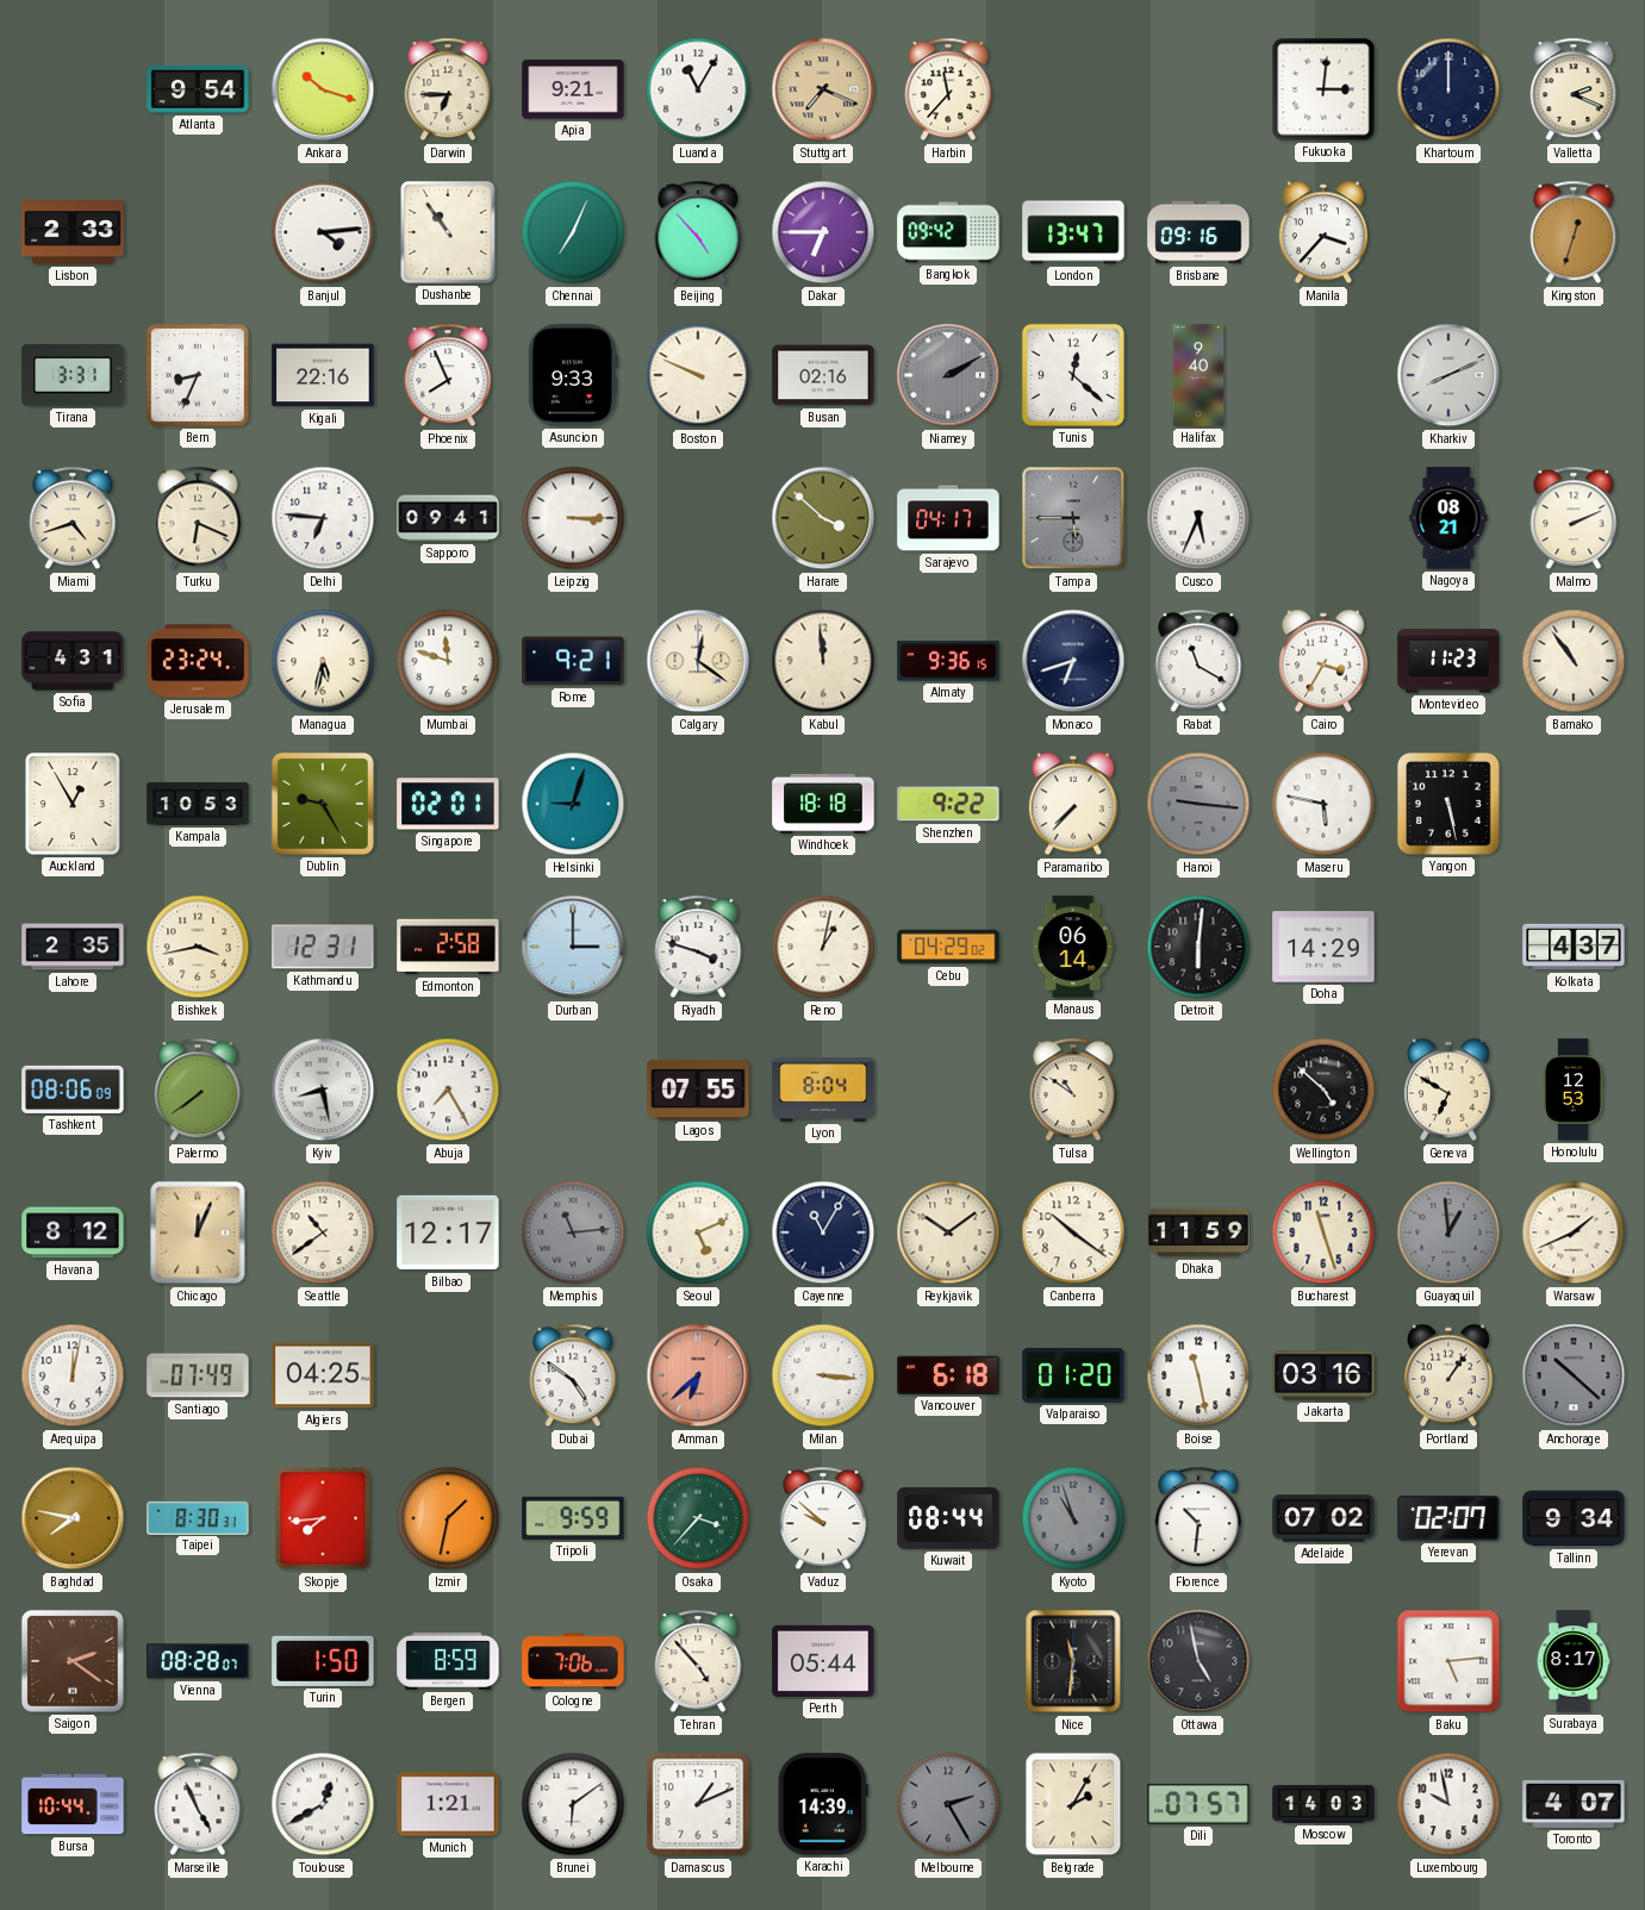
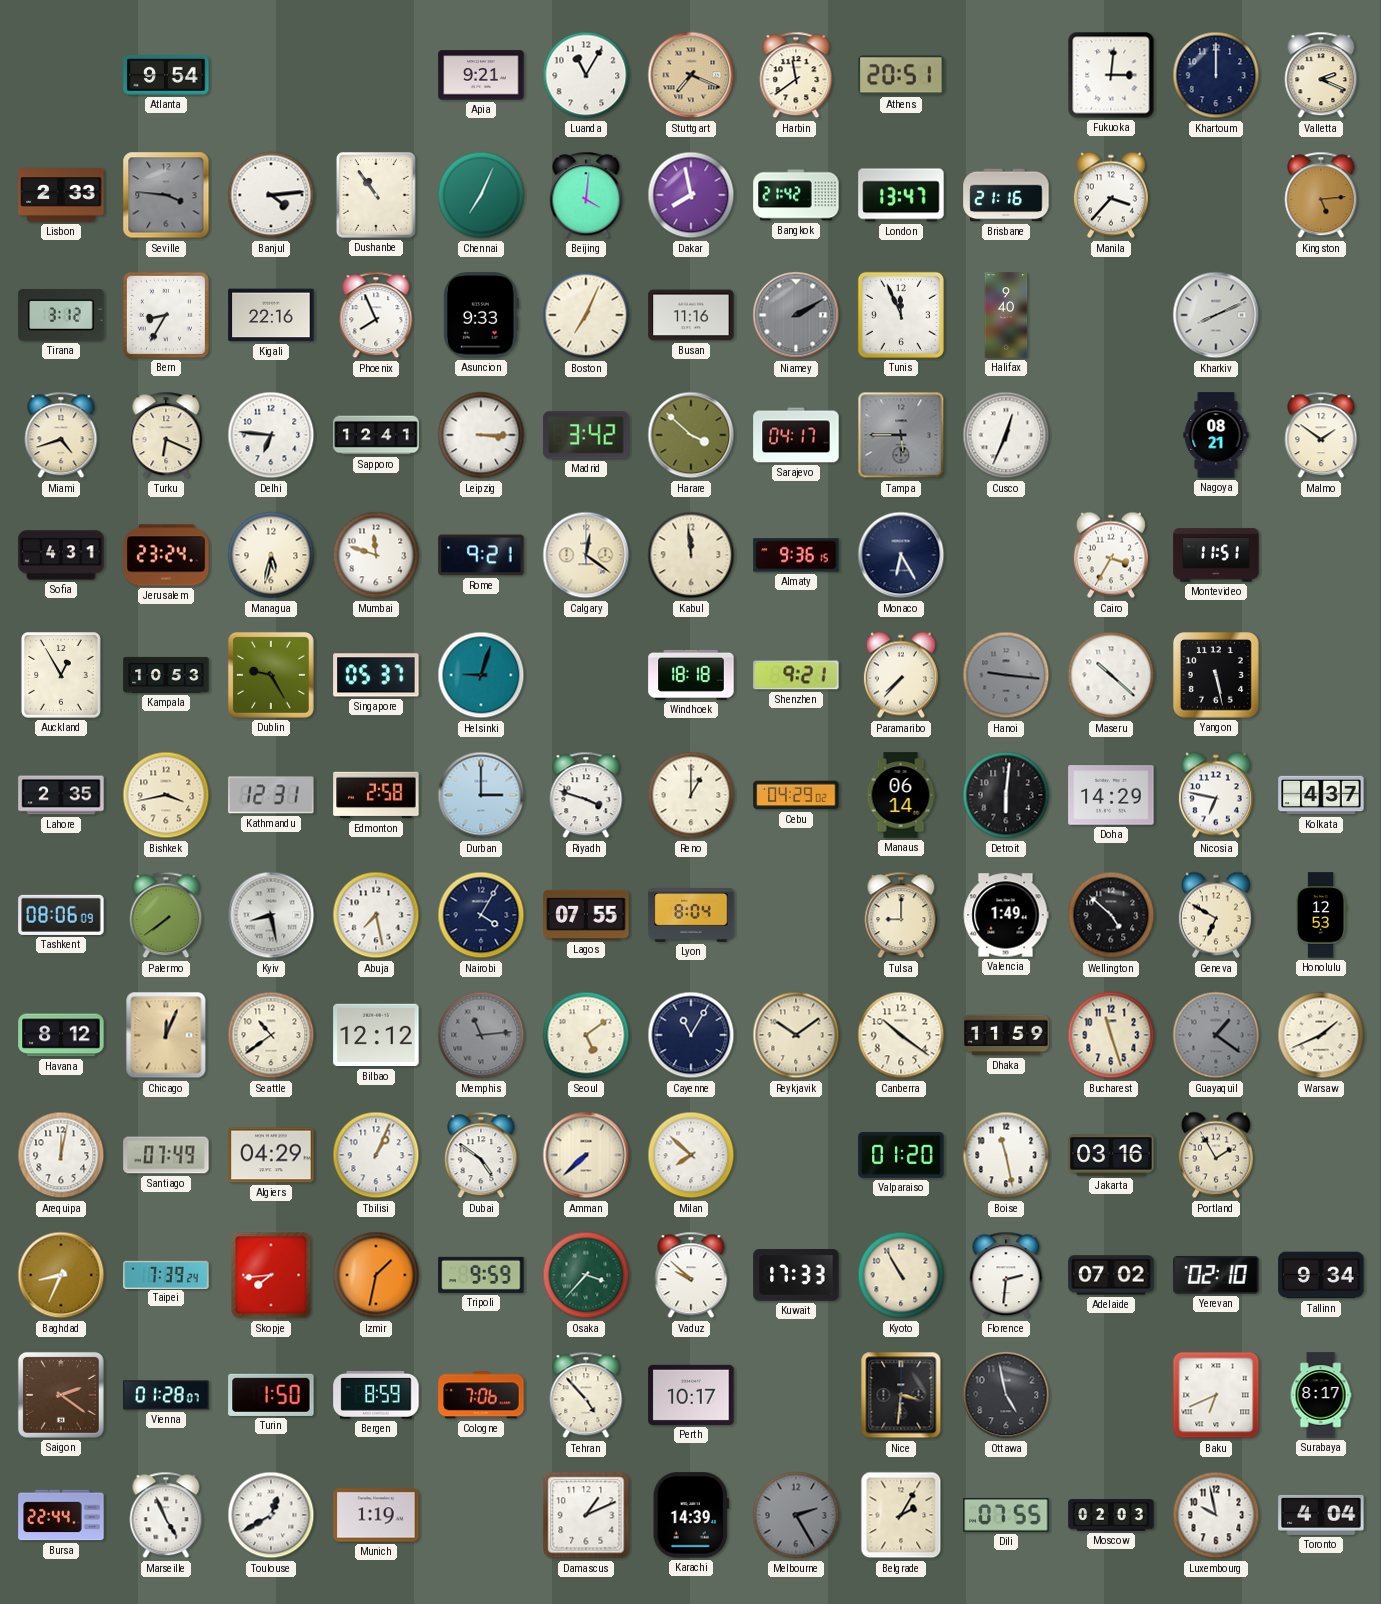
Ankara: 10:18 -> none
Darwin: 6:45 -> none
Harbin: 11:37 -> 11:39
Athens: none -> 20:51
Seville: none -> 3:46
Beijing: 4:53 -> 4:01
Dakar: 6:45 -> 7:58
Bangkok: 09:42 -> 21:42
Brisbane: 09:16 -> 21:16
Kingston: 12:33 -> 5:14
Tirana: 3:31 -> 3:12
Bern: 8:34 -> 8:35
Boston: 9:49 -> 7:04
Busan: 02:16 -> 11:16
Tunis: 12:22 -> 11:56
Sapporo: 09:41 -> 12:41
Madrid: none -> 3:42
Cusco: 5:34 -> 12:34
Malmo: 2:11 -> 1:51
Monaco: 6:42 -> 6:25
Rabat: 11:20 -> none
Montevideo: 11:23 -> 11:51
Bamako: 10:54 -> none
Singapore: 02:01 -> 05:37
Shenzhen: 9:22 -> 9:21
Maseru: 5:47 -> 10:22
Reno: 1:02 -> 1:00
Nicosia: none -> 6:47
Abuja: 7:25 -> 7:28
Nairobi: none -> 4:05
Tulsa: 10:51 -> 9:00
Valencia: none -> 1:49
Bilbao: 12:17 -> 12:12
Seoul: 5:11 -> 5:09
Guayaquil: 12:59 -> 1:21
Algiers: 04:25 -> 04:29
Tbilisi: none -> 1:04
Amman: 6:38 -> 7:38
Amman dial: salmon -> cream
Milan: 3:16 -> 7:52
Vancouver: 6:18 -> none
Portland: 1:06 -> 1:55
Anchorage: 10:22 -> none
Baghdad: 7:47 -> 8:34
Taipei: 8:30 -> 7:39
Kuwait: 08:44 -> 17:33
Kyoto: 10:57 -> 10:55
Kyoto dial: grey -> cream
Florence: 10:31 -> 2:31
Yerevan: 02:07 -> 02:10
Vienna: 08:28 -> 01:28
Perth: 05:44 -> 10:17
Nice: 11:31 -> 3:31
Baku: 5:14 -> 6:41
Bursa: 10:44 -> 22:44
Munich: 1:21 -> 1:19
Brunei: 6:09 -> none
Dili: 07:57 -> 07:55
Moscow: 14:03 -> 02:03
Toronto: 4:07 -> 4:04
